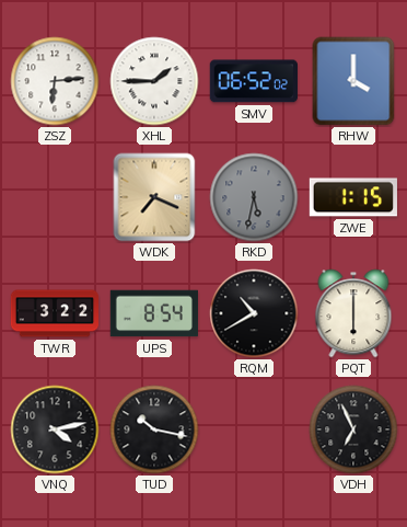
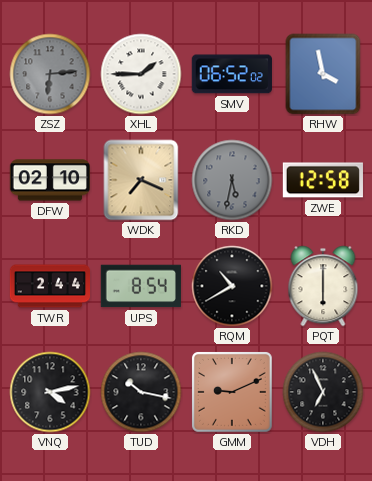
ZSZ dial: white -> grey
RHW: 4:00 -> 3:58
DFW: none -> 02:10
ZWE: 1:15 -> 12:58
TWR: 3:22 -> 2:44
GMM: none -> 9:11
